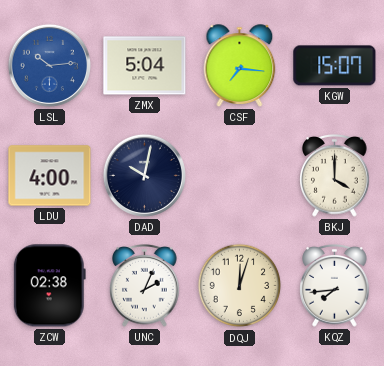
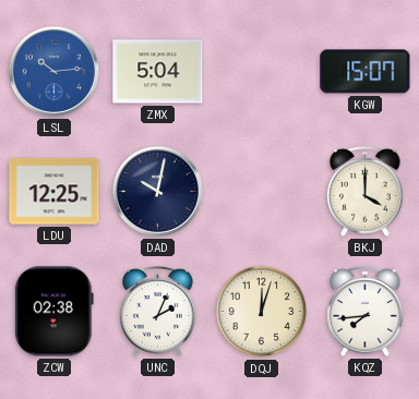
CSF: 7:16 -> none
LDU: 4:00 -> 12:25
